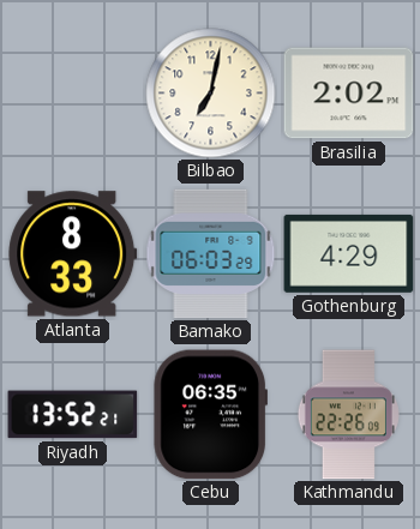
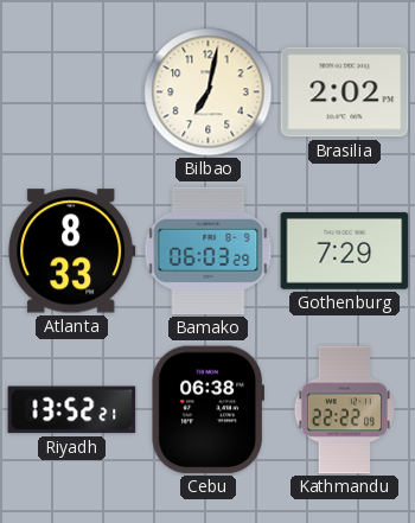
Gothenburg: 4:29 -> 7:29
Cebu: 06:35 -> 06:38
Kathmandu: 22:26 -> 22:22
